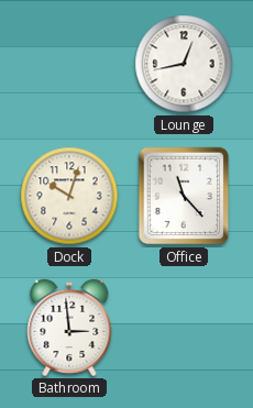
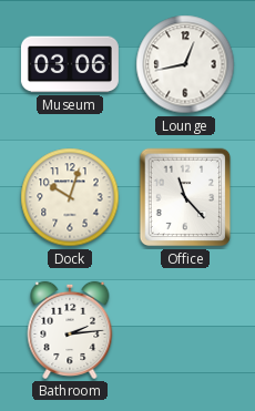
Museum: none -> 03:06
Bathroom: 2:59 -> 2:14
